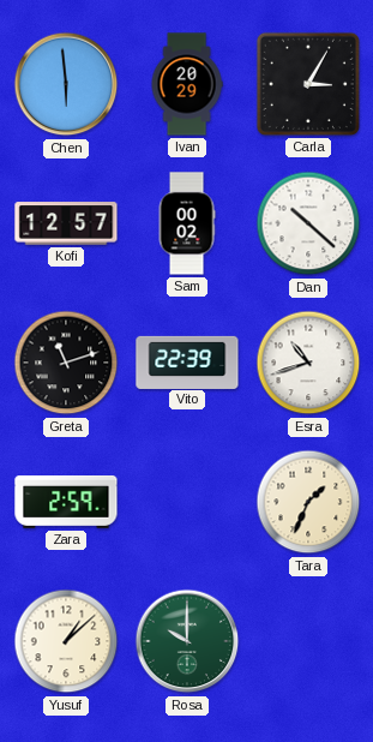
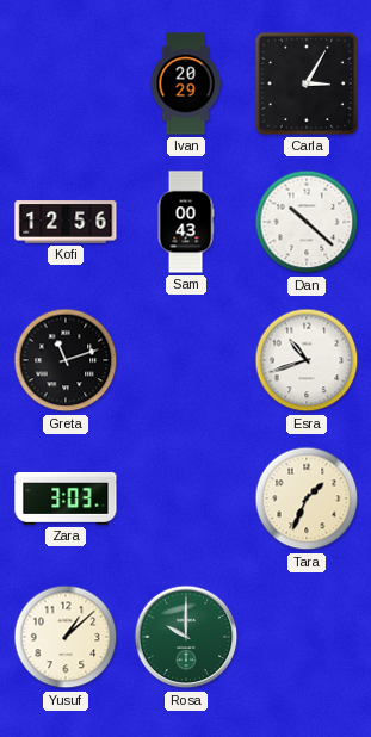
Chen: 5:59 -> none
Kofi: 12:57 -> 12:56
Sam: 00:02 -> 00:43
Vito: 22:39 -> none
Zara: 2:59 -> 3:03
